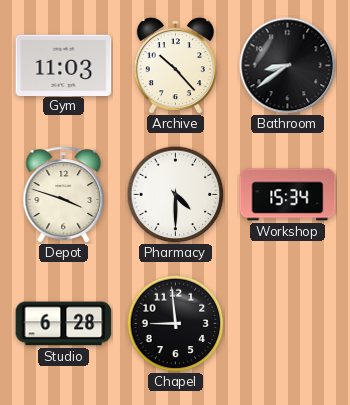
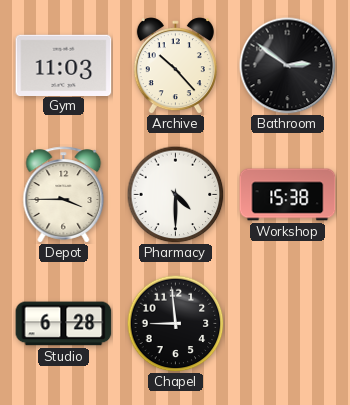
Bathroom: 8:39 -> 2:51
Depot: 3:48 -> 3:45
Workshop: 15:34 -> 15:38
